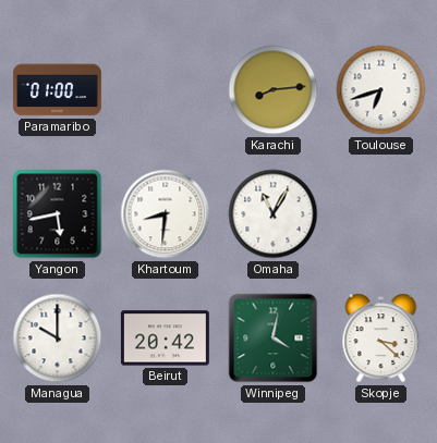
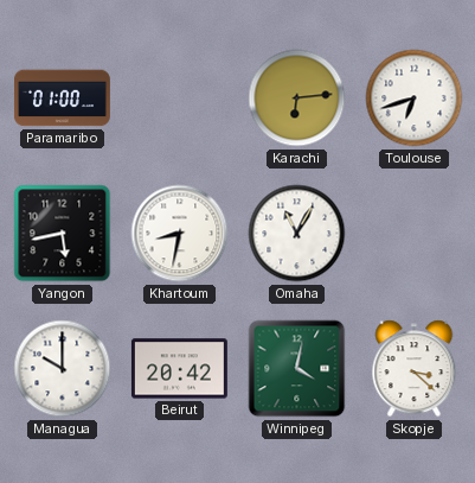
Karachi: 8:14 -> 6:14
Khartoum: 8:31 -> 8:32
